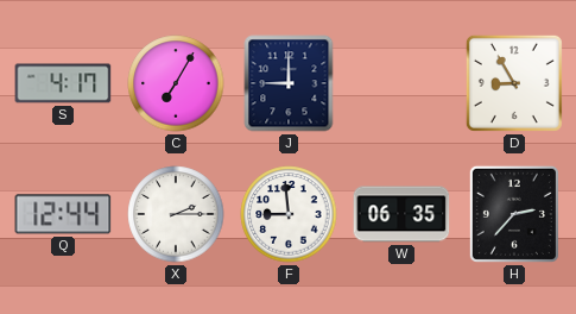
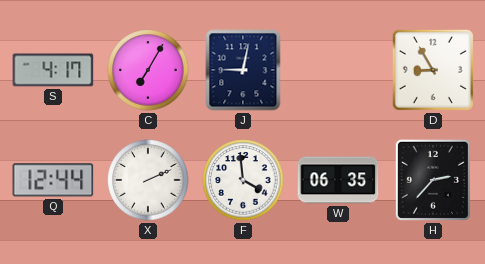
J: 9:00 -> 9:02
X: 2:15 -> 2:11
F: 8:59 -> 3:59
